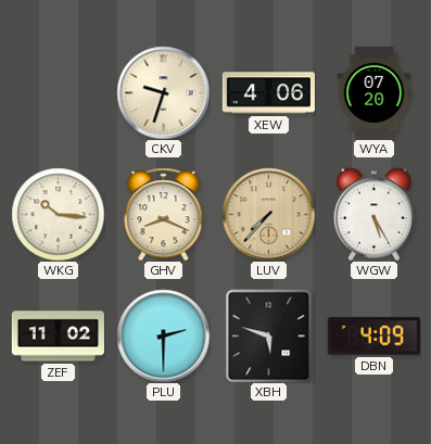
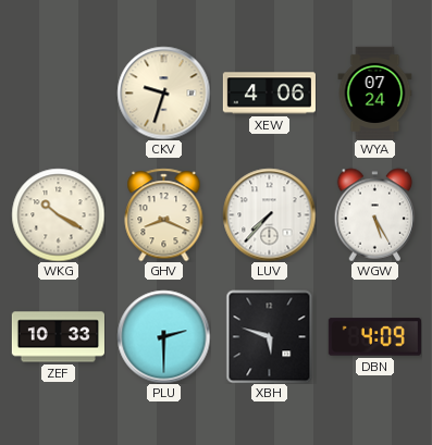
WYA: 07:20 -> 07:24
WKG: 10:16 -> 10:20
LUV dial: champagne -> white
ZEF: 11:02 -> 10:33
